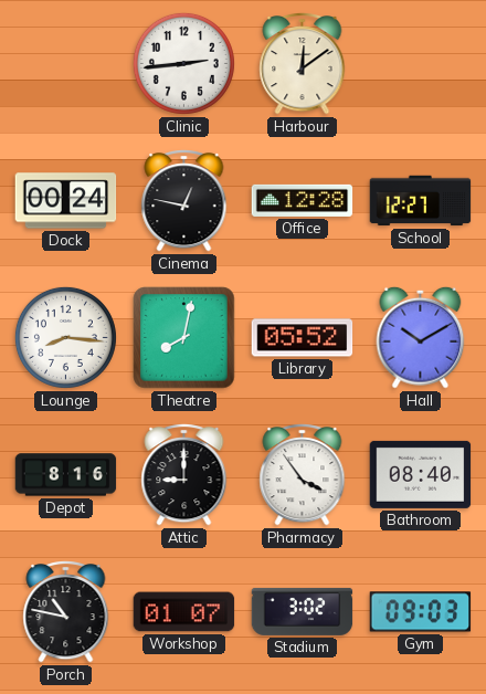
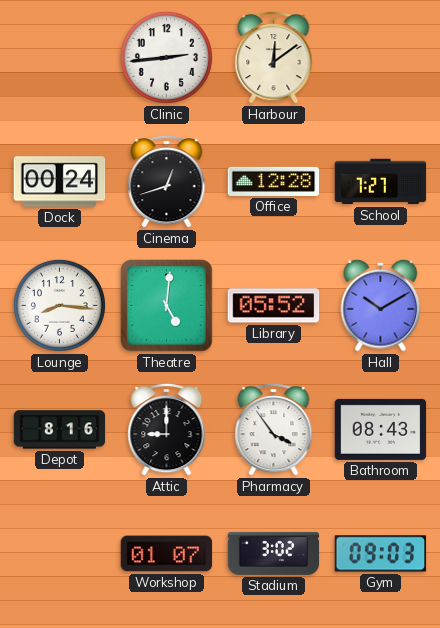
Cinema: 12:47 -> 12:42
School: 12:27 -> 7:27
Theatre: 8:02 -> 5:01
Bathroom: 08:40 -> 08:43
Porch: 10:47 -> none
